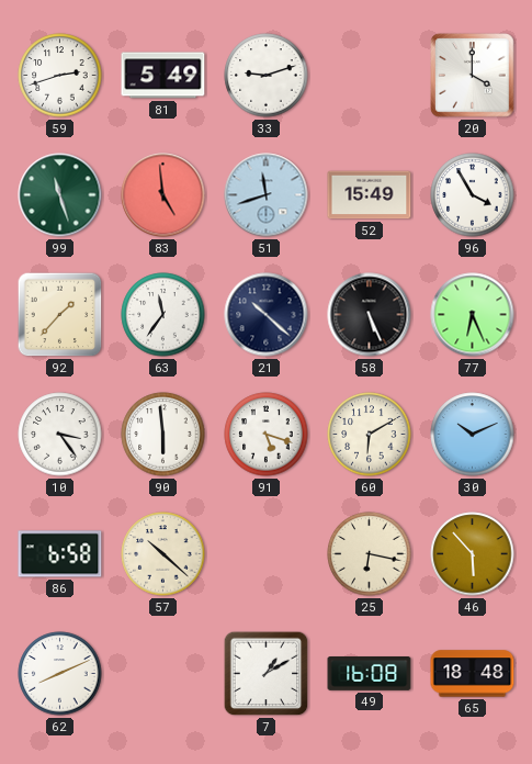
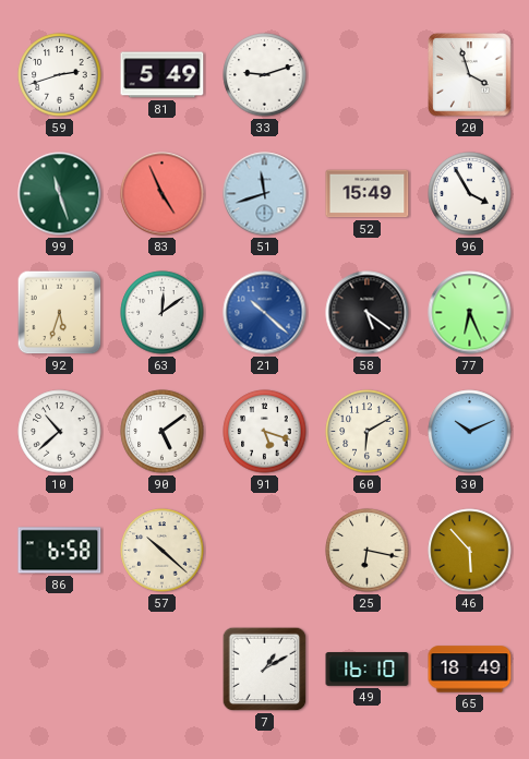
20: 4:00 -> 3:57
83: 4:59 -> 4:56
92: 1:37 -> 5:33
63: 11:36 -> 12:09
21 dial: navy -> blue
58: 5:26 -> 5:21
10: 3:24 -> 10:38
90: 5:59 -> 5:09
62: 8:11 -> none
49: 16:08 -> 16:10
65: 18:48 -> 18:49
